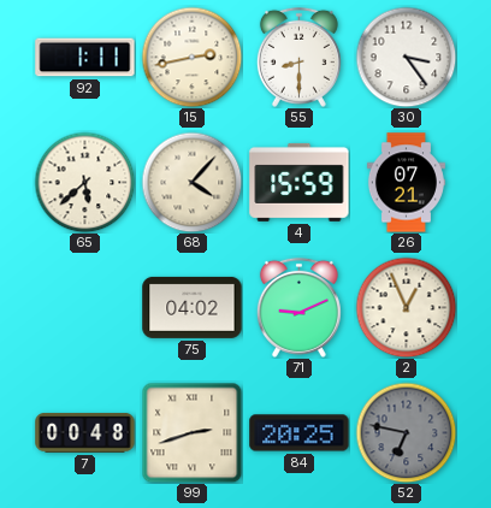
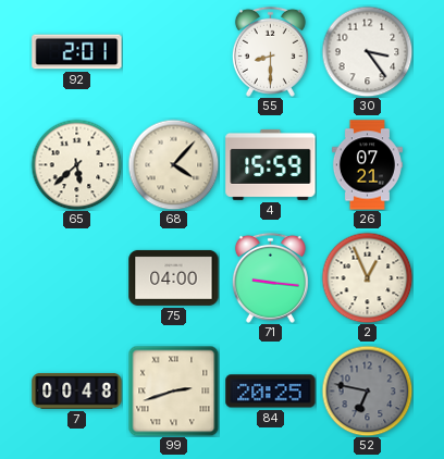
92: 1:11 -> 2:01
15: 2:43 -> none
75: 04:02 -> 04:00
71: 9:11 -> 9:16
